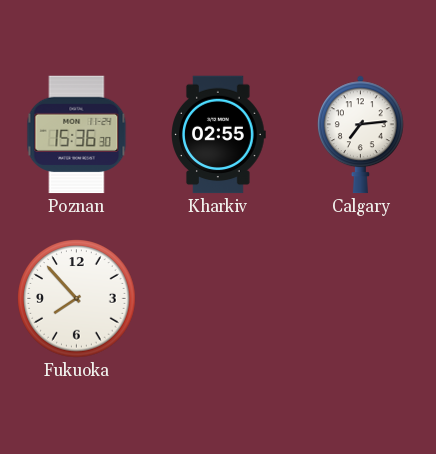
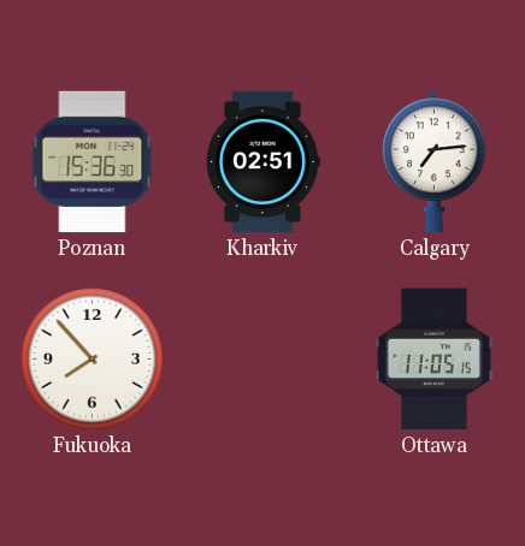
Kharkiv: 02:55 -> 02:51
Ottawa: none -> 11:05
